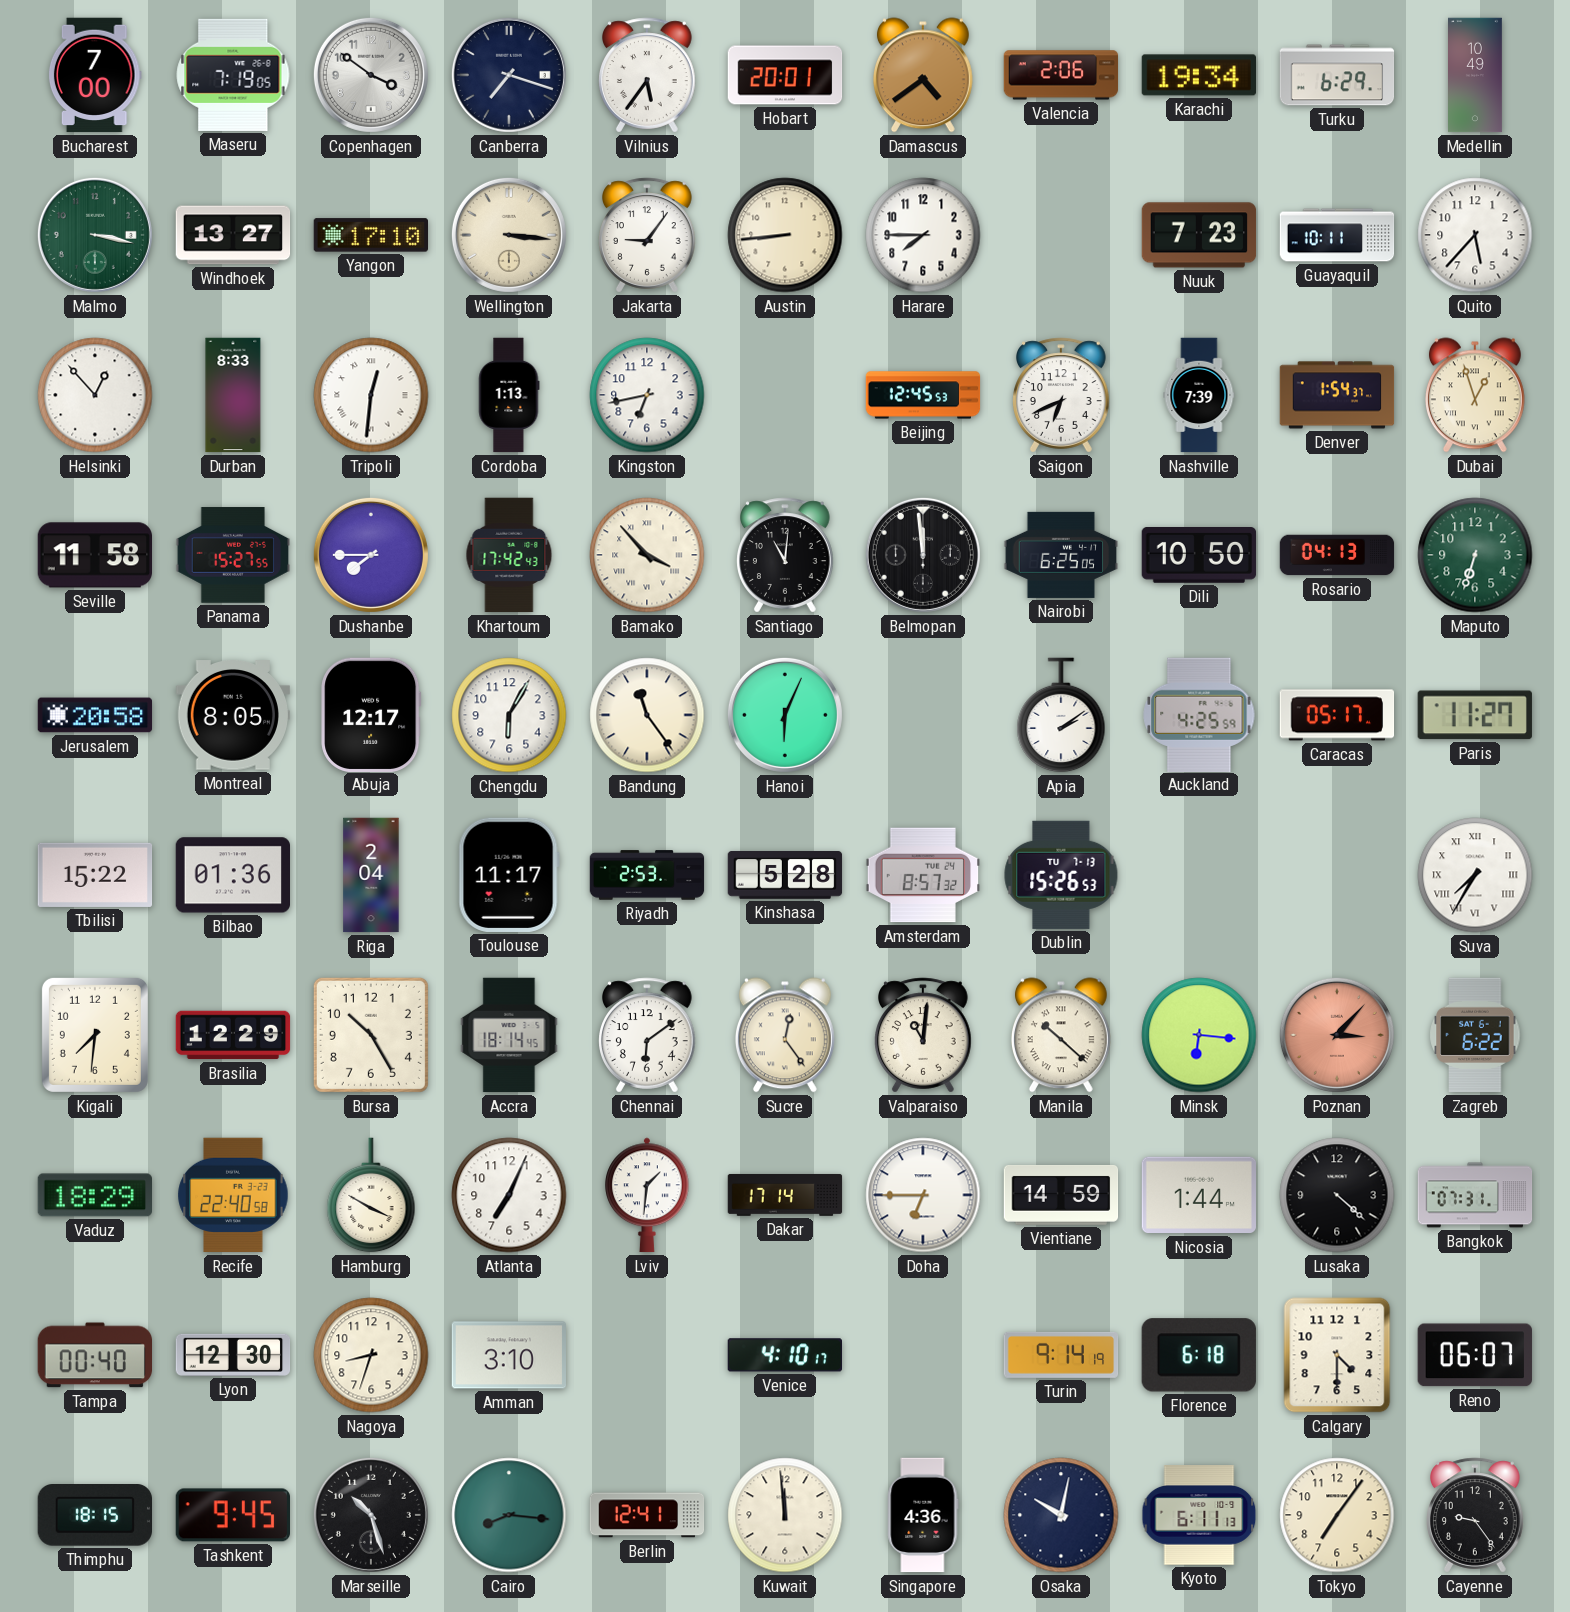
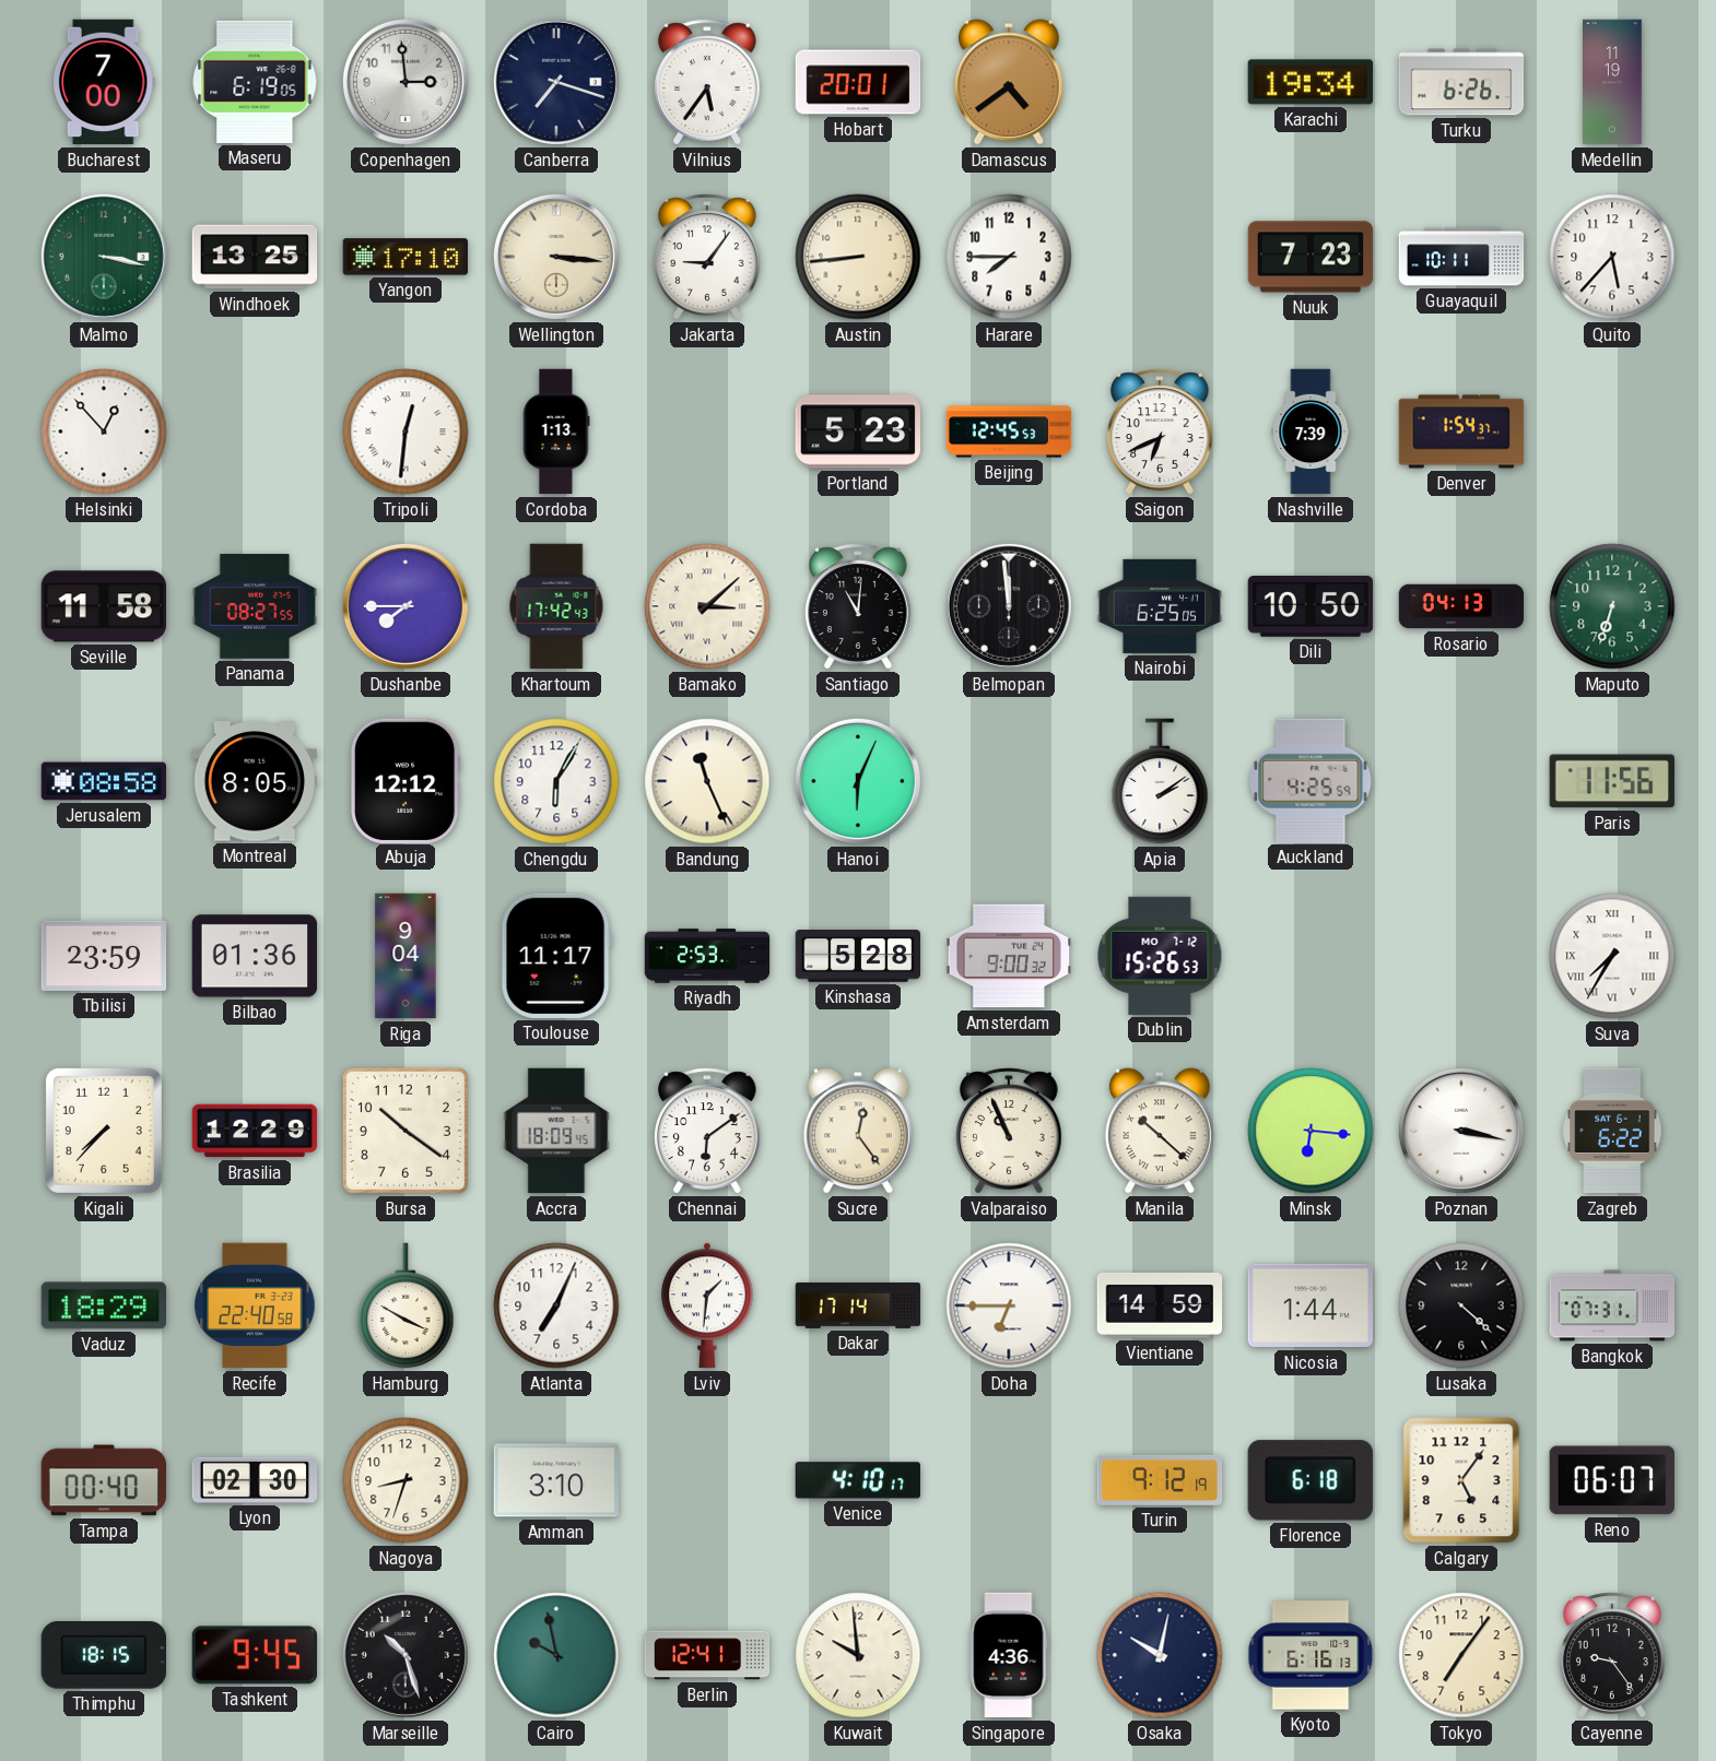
Maseru: 7:19 -> 6:19
Copenhagen: 3:51 -> 2:59
Valencia: 2:06 -> none
Turku: 6:29 -> 6:26
Medellin: 10:49 -> 11:19
Windhoek: 13:27 -> 13:25
Durban: 8:33 -> none
Kingston: 6:43 -> none
Portland: none -> 5:23
Dubai: 12:57 -> none
Panama: 15:27 -> 08:27
Bamako: 3:53 -> 3:08
Jerusalem: 20:58 -> 08:58
Abuja: 12:17 -> 12:12
Bandung: 11:24 -> 11:26
Caracas: 05:17 -> none
Paris: 11:27 -> 11:56
Tbilisi: 15:22 -> 23:59
Riga: 2:04 -> 9:04
Amsterdam: 8:57 -> 9:00
Dublin date: TU 7-13 -> MO 7-12
Kigali: 7:31 -> 7:37
Bursa: 10:25 -> 10:21
Accra: 18:14 -> 18:09
Valparaiso: 11:01 -> 10:56
Poznan: 3:07 -> 3:17
Poznan dial: salmon -> white
Lyon: 12:30 -> 02:30
Turin: 9:14 -> 9:12
Calgary: 4:30 -> 5:06
Cairo: 8:16 -> 9:58
Kuwait: 11:59 -> 9:59
Kyoto: 6:11 -> 6:16
